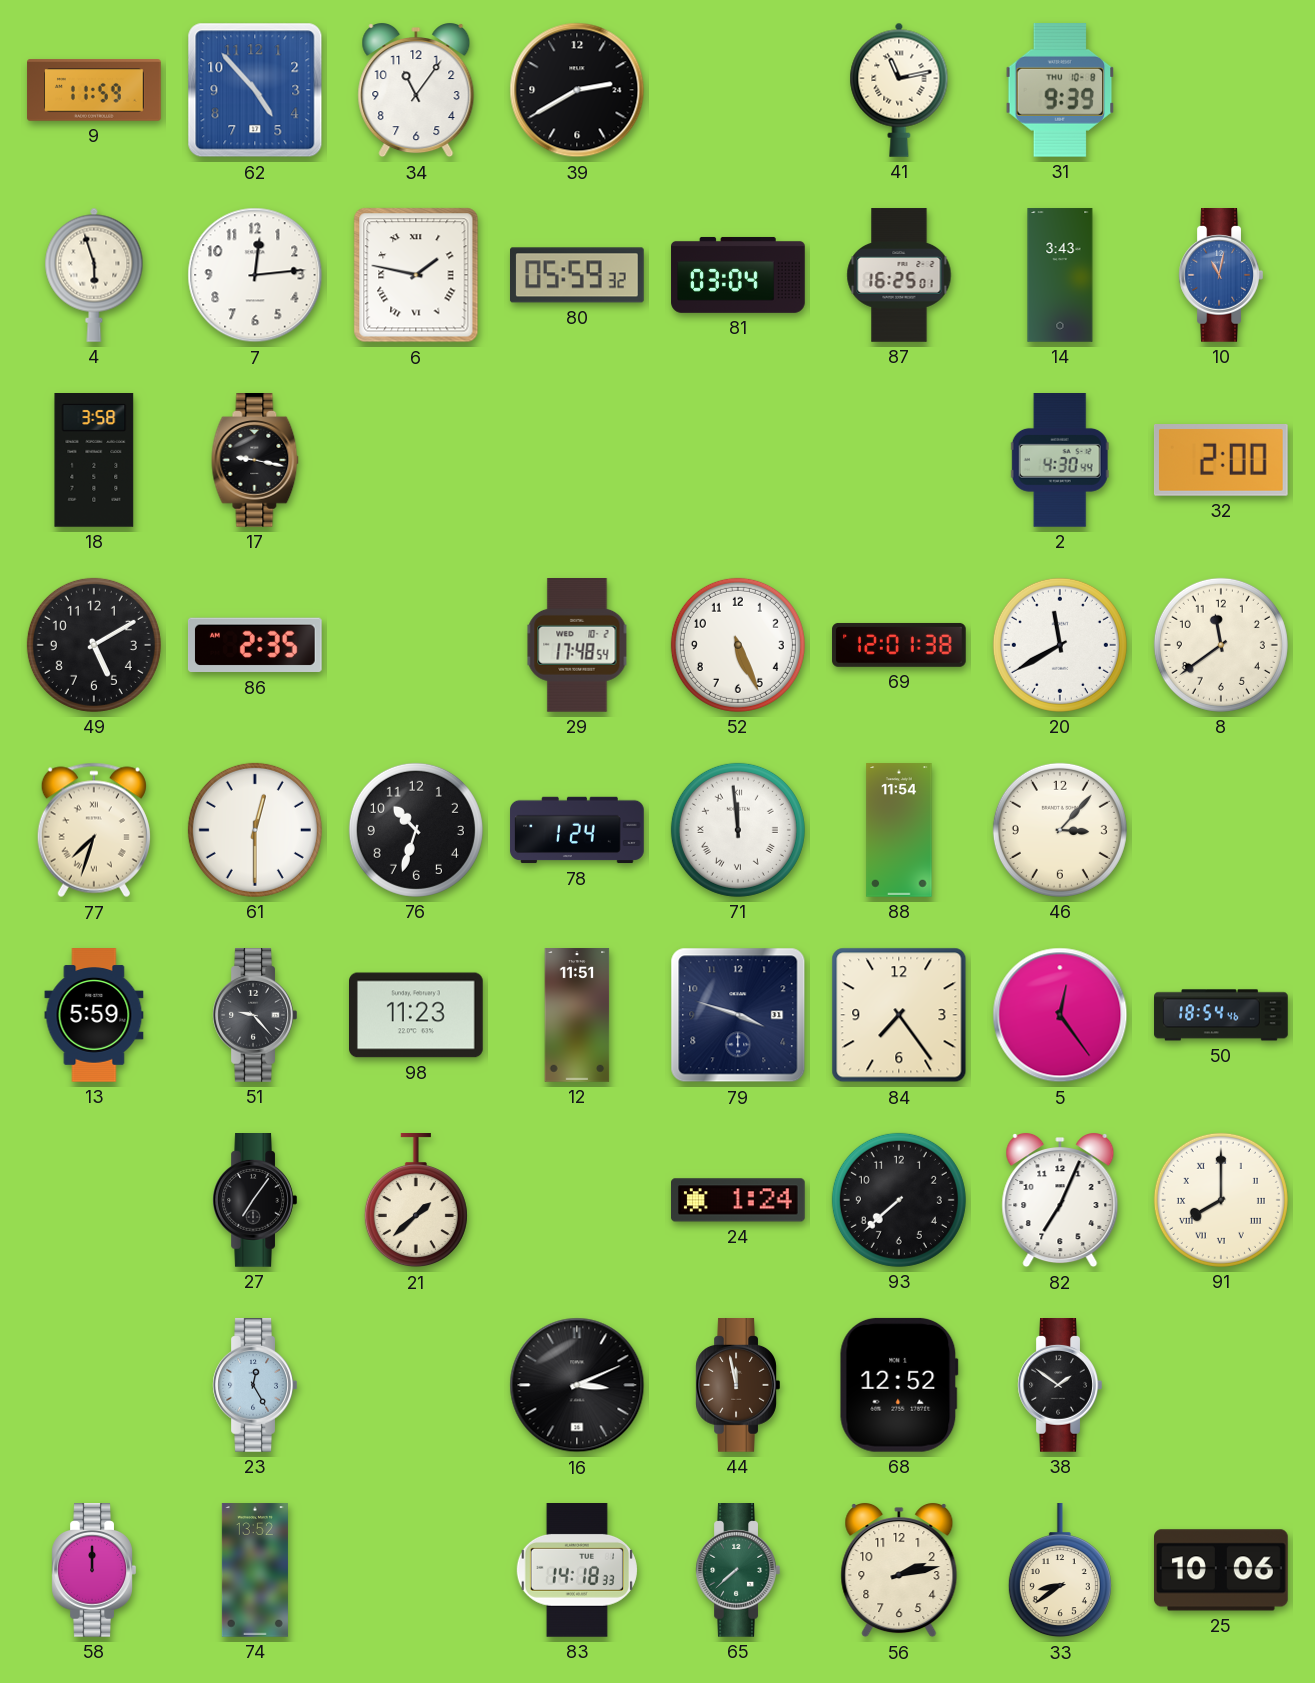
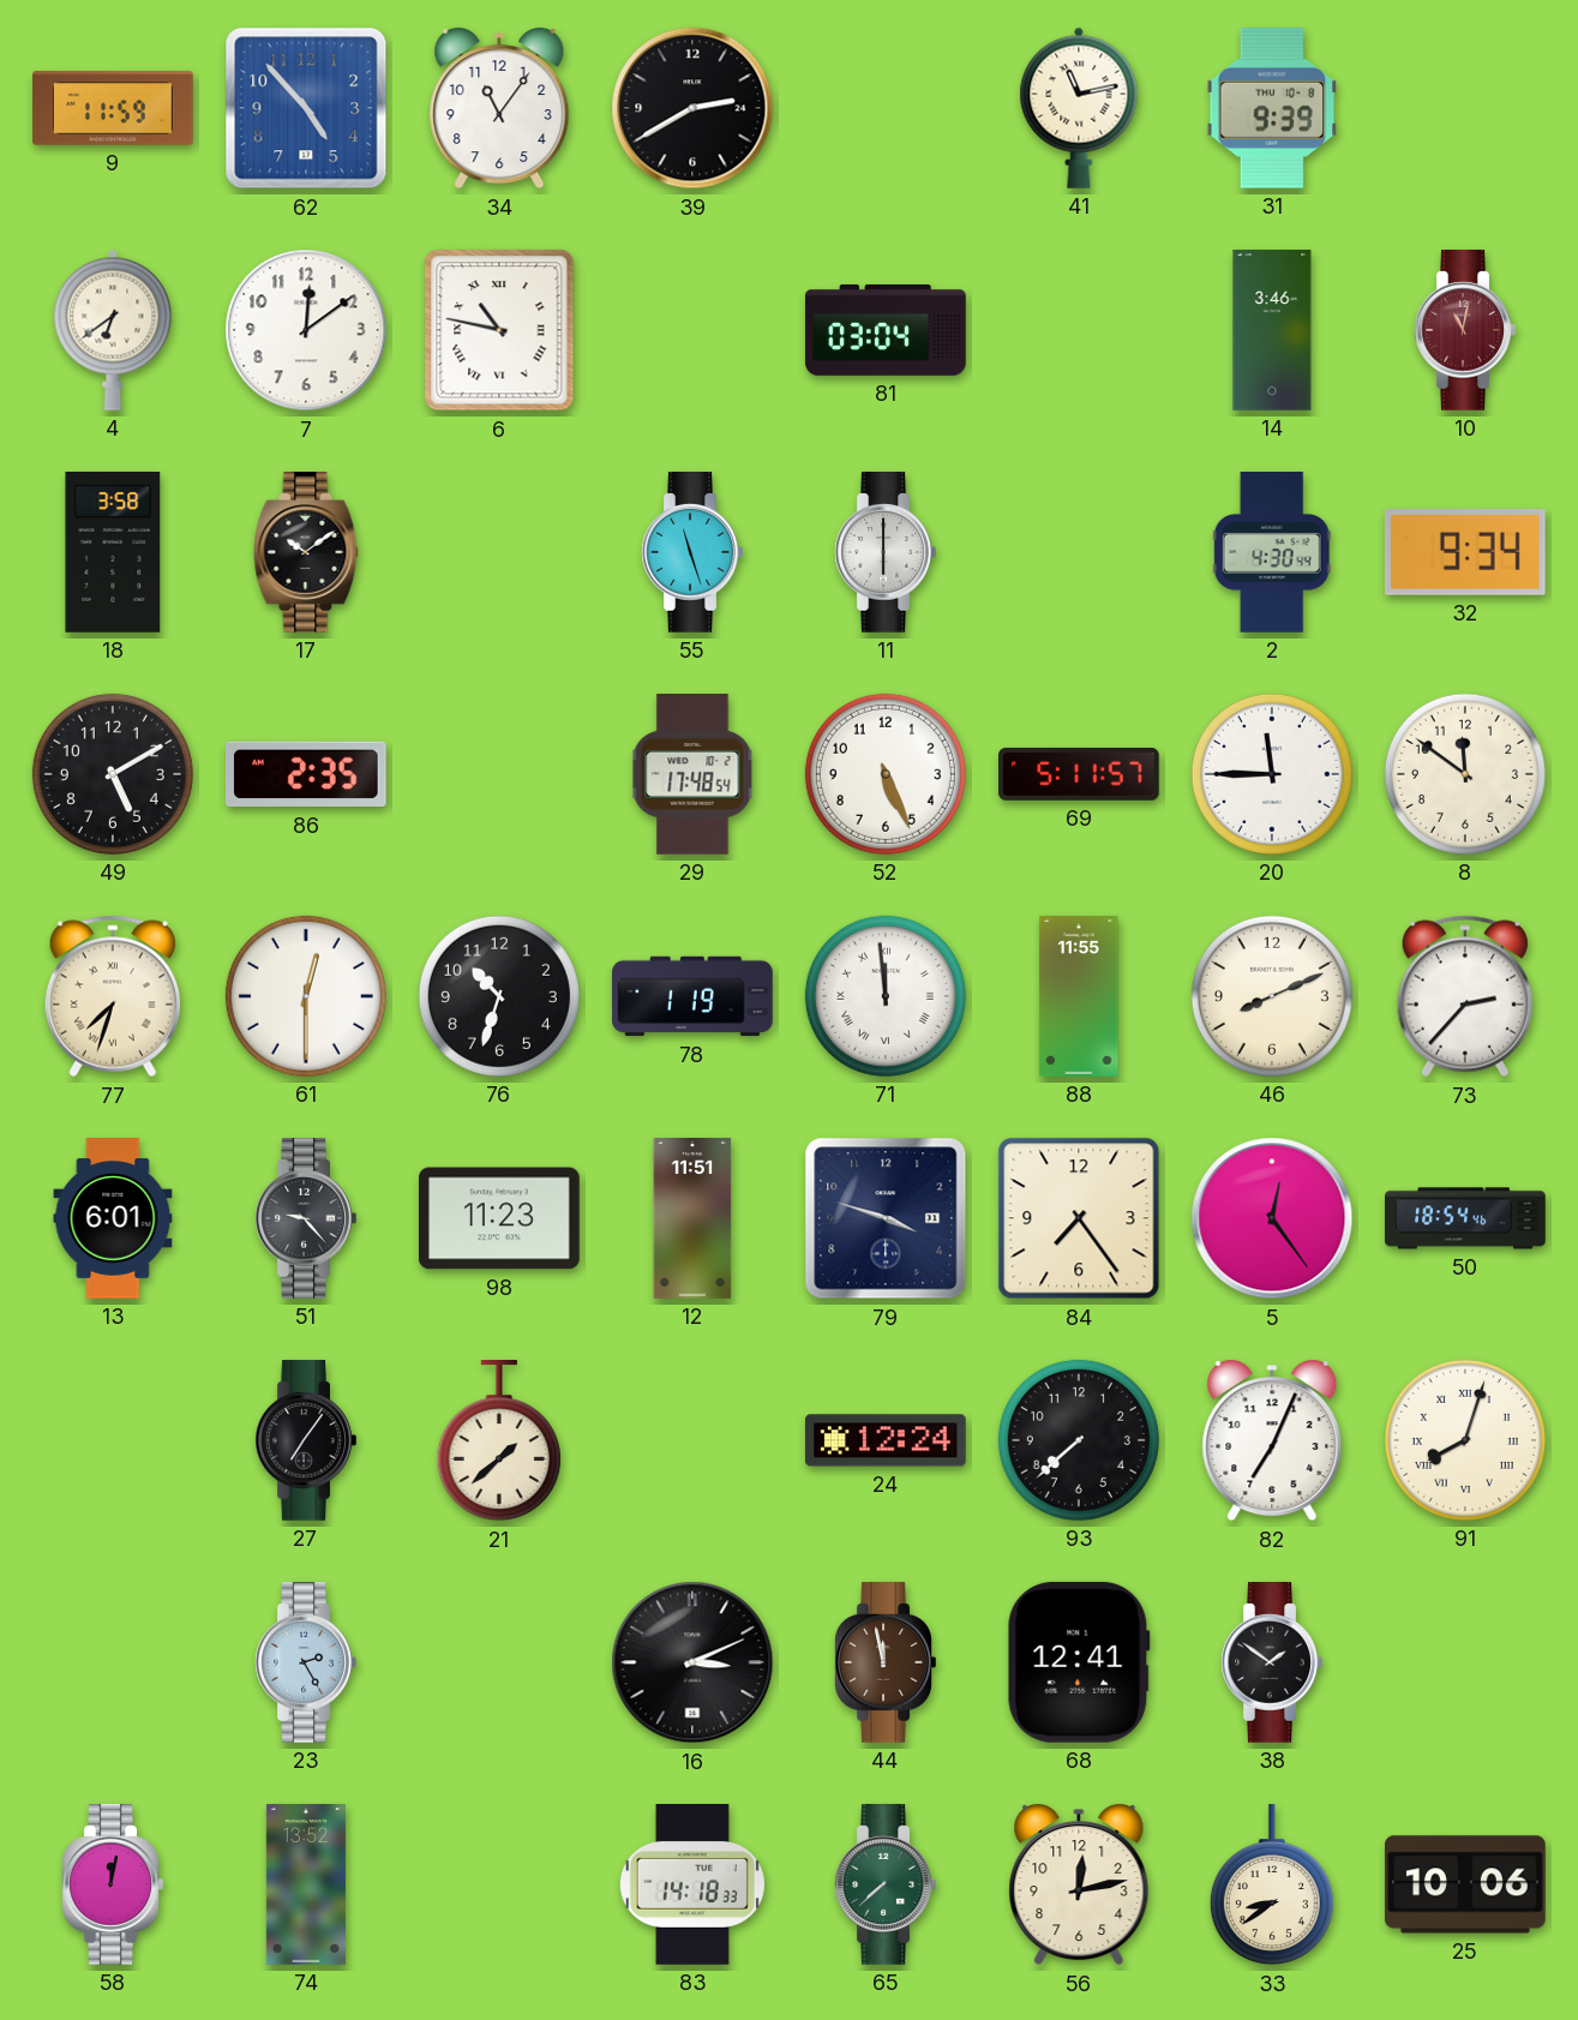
4: 5:57 -> 6:39
7: 12:14 -> 12:09
6: 1:47 -> 10:47
80: 05:59 -> none
87: 16:25 -> none
14: 3:43 -> 3:46
10 dial: blue -> burgundy
17: 9:17 -> 10:09
55: none -> 11:27
11: none -> 6:00
32: 2:00 -> 9:34
69: 12:01 -> 5:11
20: 11:40 -> 11:45
8: 11:39 -> 11:51
78: 1:24 -> 1:19
88: 11:54 -> 11:55
46: 3:07 -> 8:11
73: none -> 2:37
13: 5:59 -> 6:01
24: 1:24 -> 12:24
91: 8:00 -> 8:03
23: 12:25 -> 2:25
68: 12:52 -> 12:41
58: 12:00 -> 12:02
56: 2:13 -> 12:13
